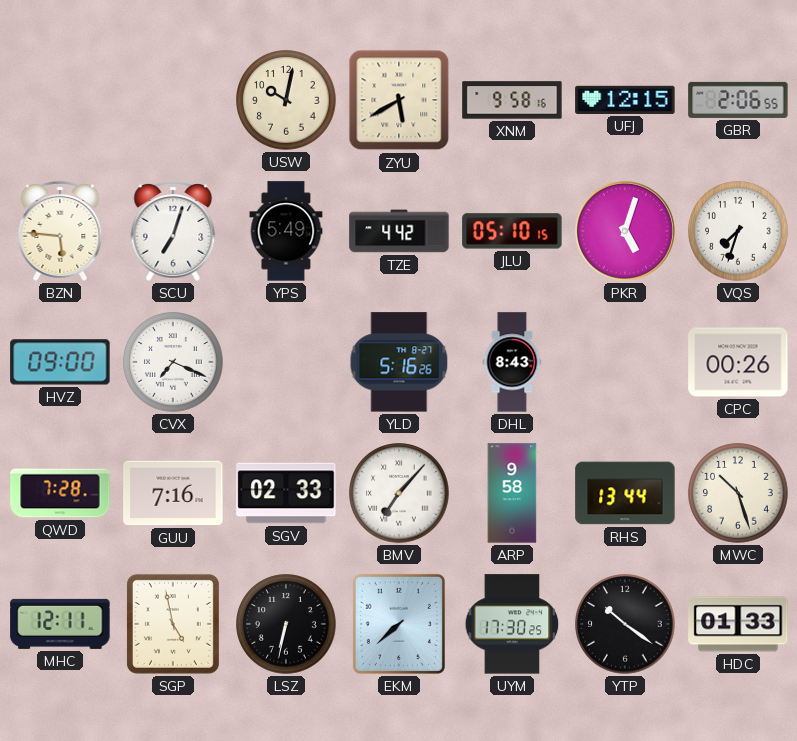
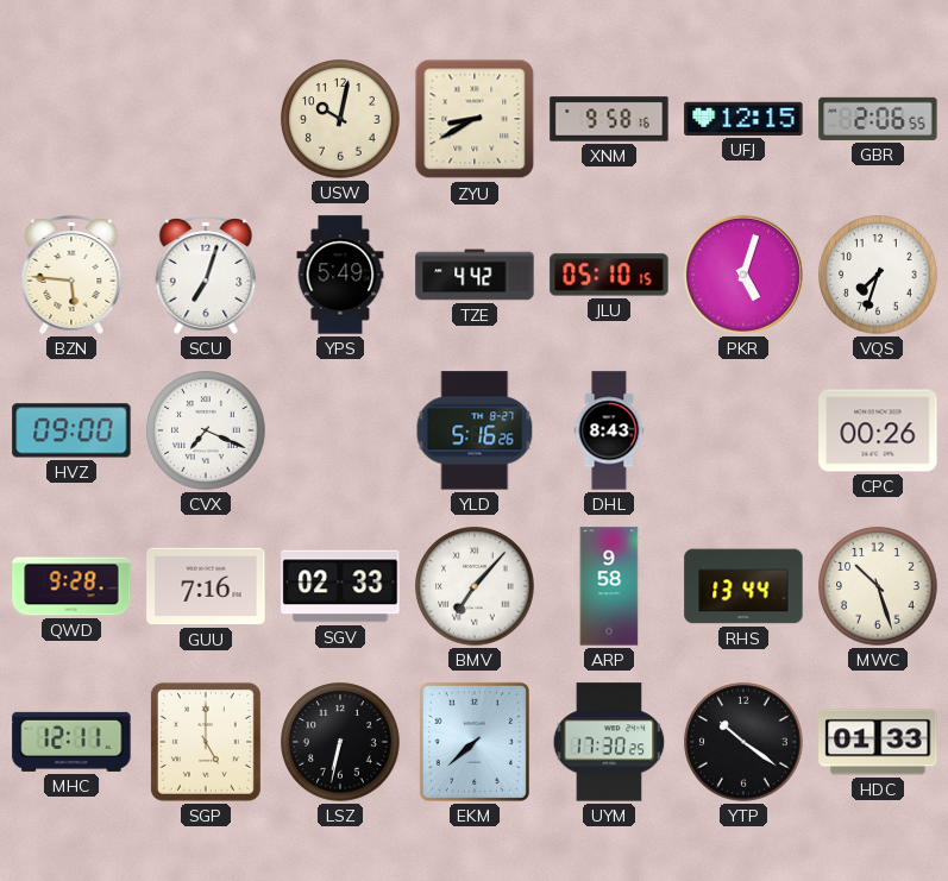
ZYU: 5:40 -> 8:40
QWD: 7:28 -> 9:28
SGP: 4:58 -> 5:00
